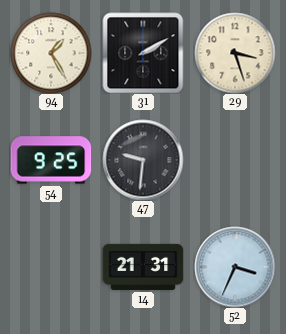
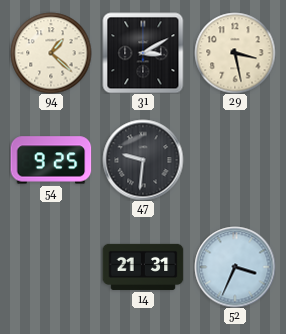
94: 1:25 -> 1:22
31: 2:10 -> 3:10
29: 3:27 -> 3:28
